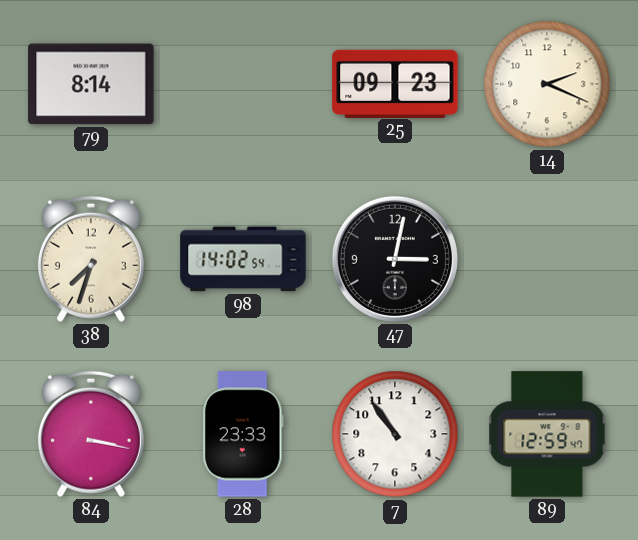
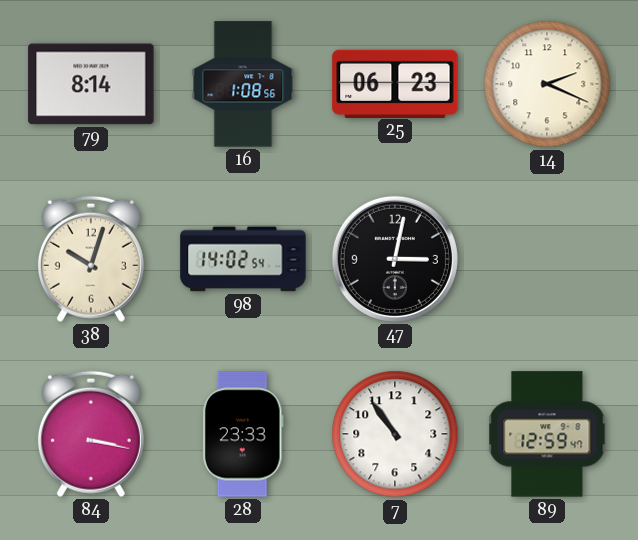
16: none -> 1:08
25: 09:23 -> 06:23
38: 7:33 -> 10:03
